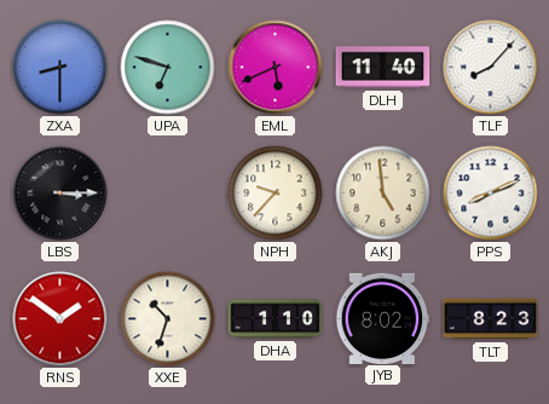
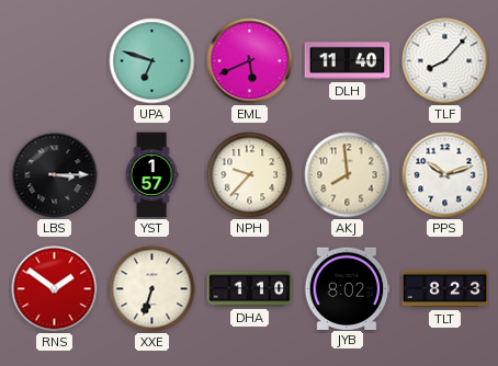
ZXA: 8:30 -> none
YST: none -> 1:57
AKJ: 4:59 -> 7:59
PPS: 8:11 -> 10:12
XXE: 10:33 -> 6:33
